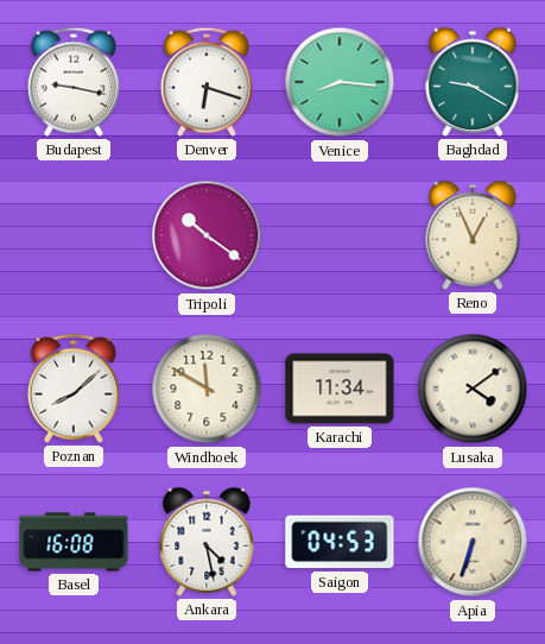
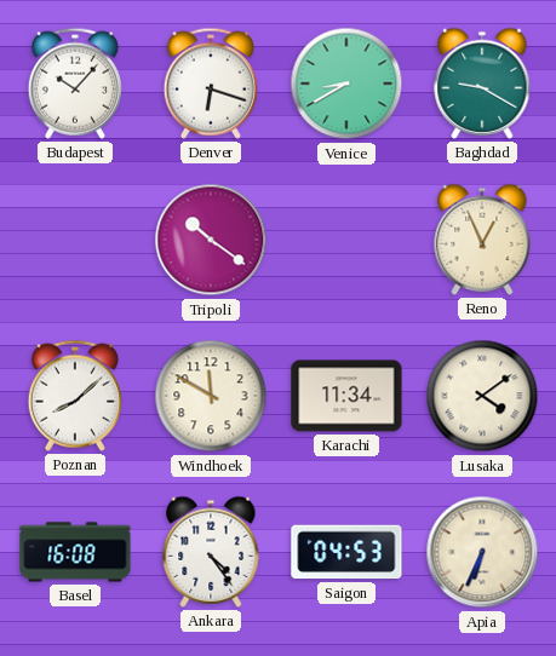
Budapest: 9:17 -> 10:07
Venice: 8:16 -> 8:40
Ankara: 4:28 -> 4:24
Apia: 6:33 -> 6:34
